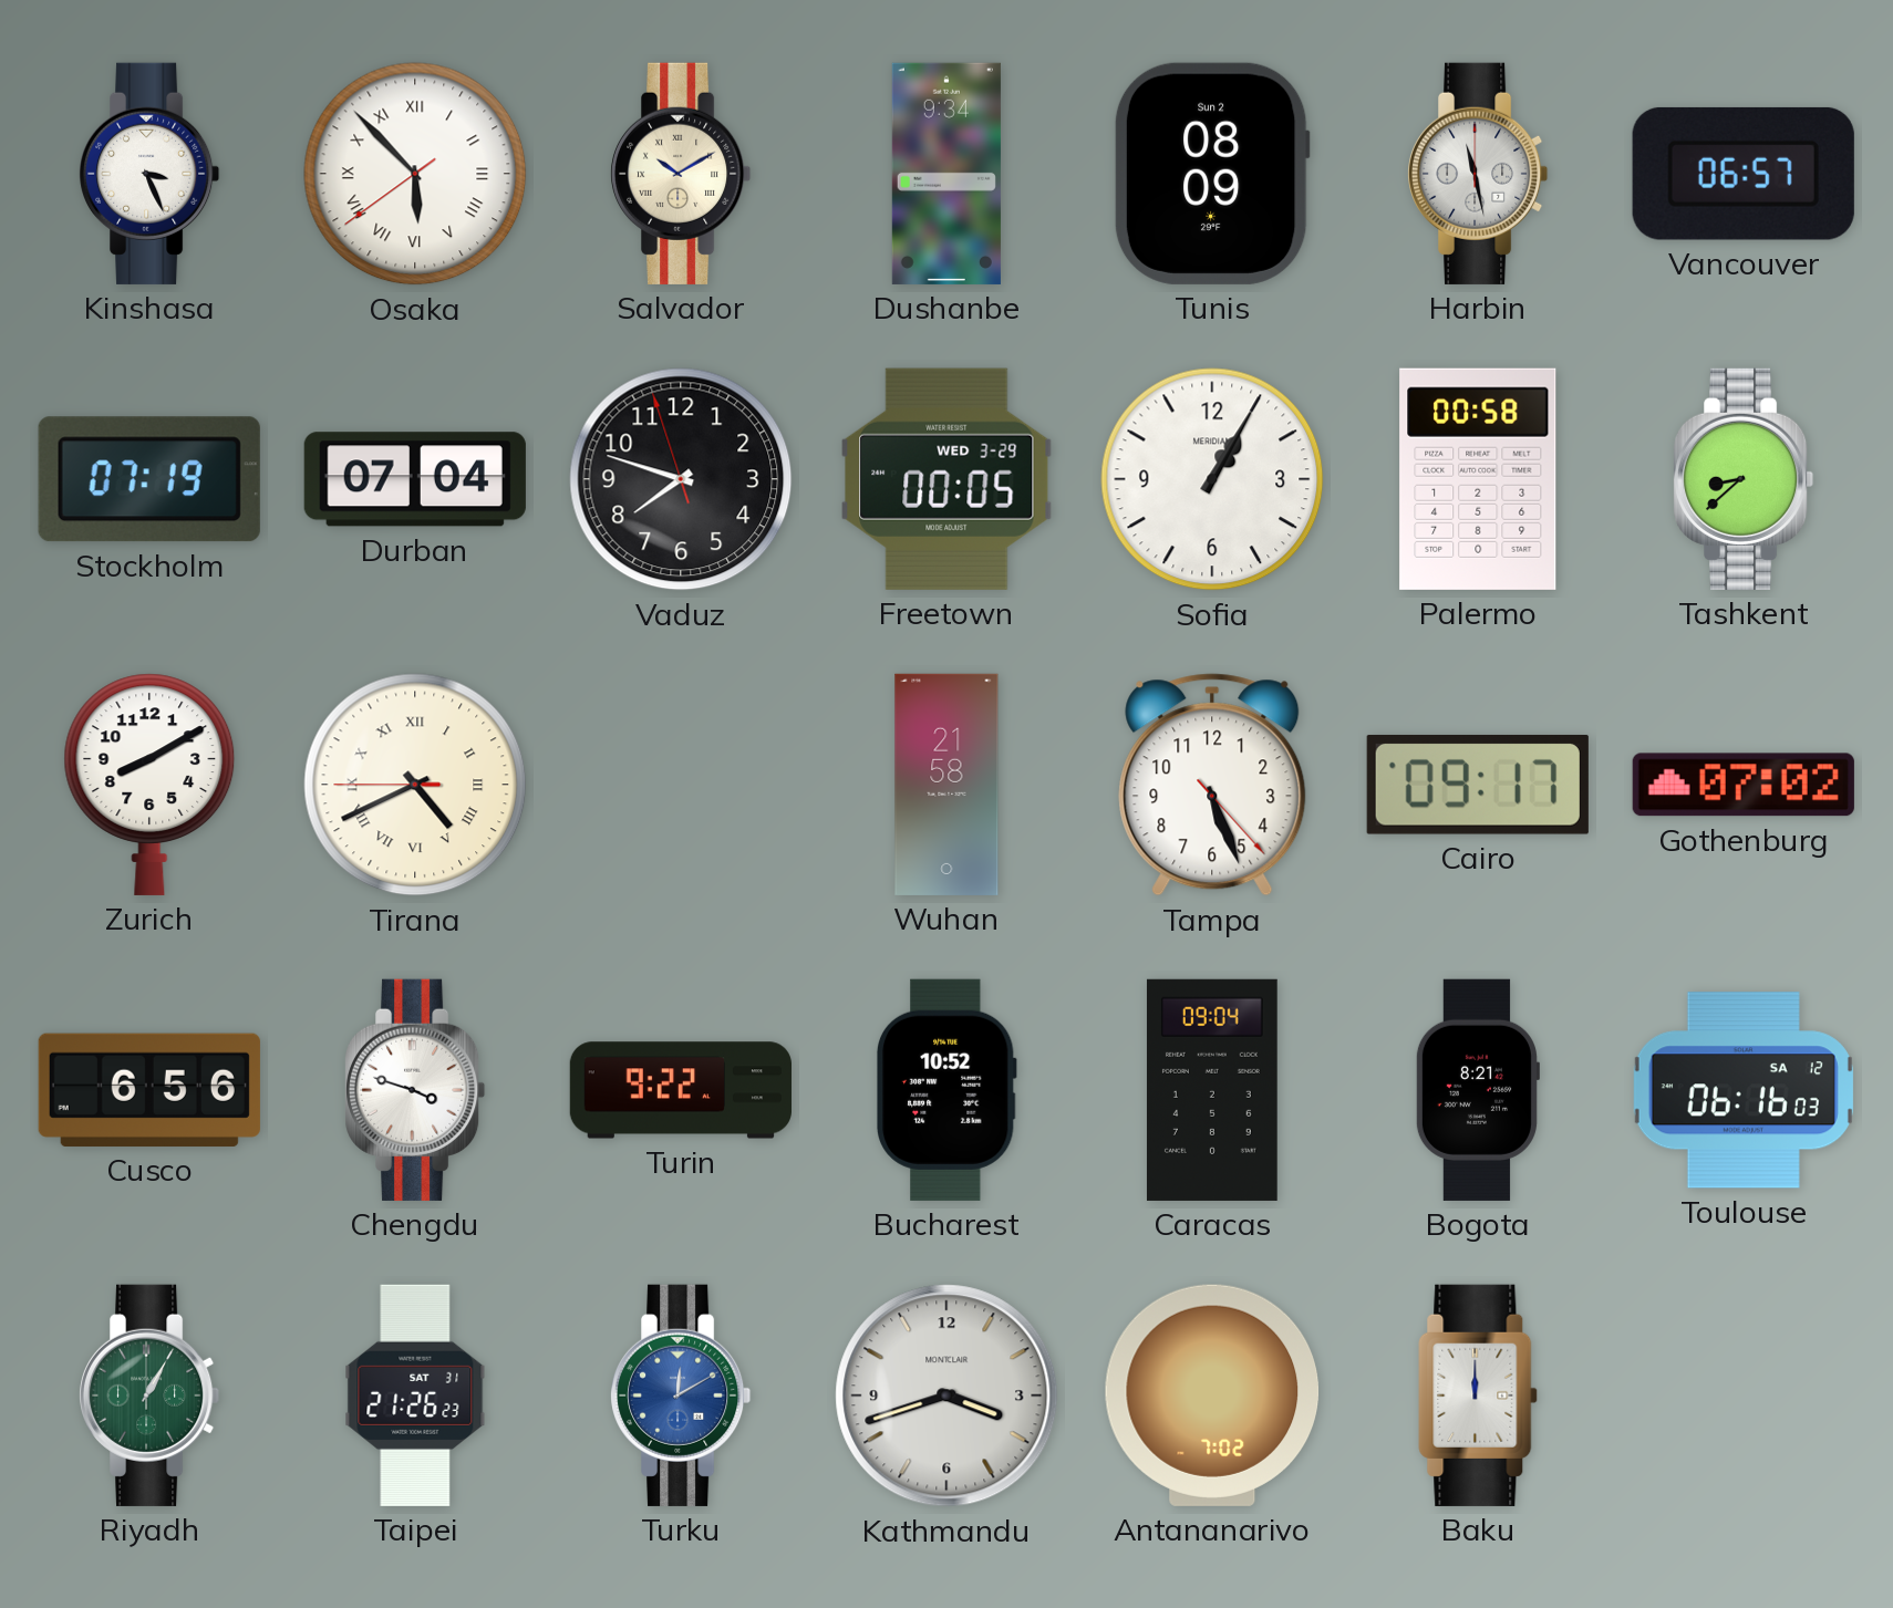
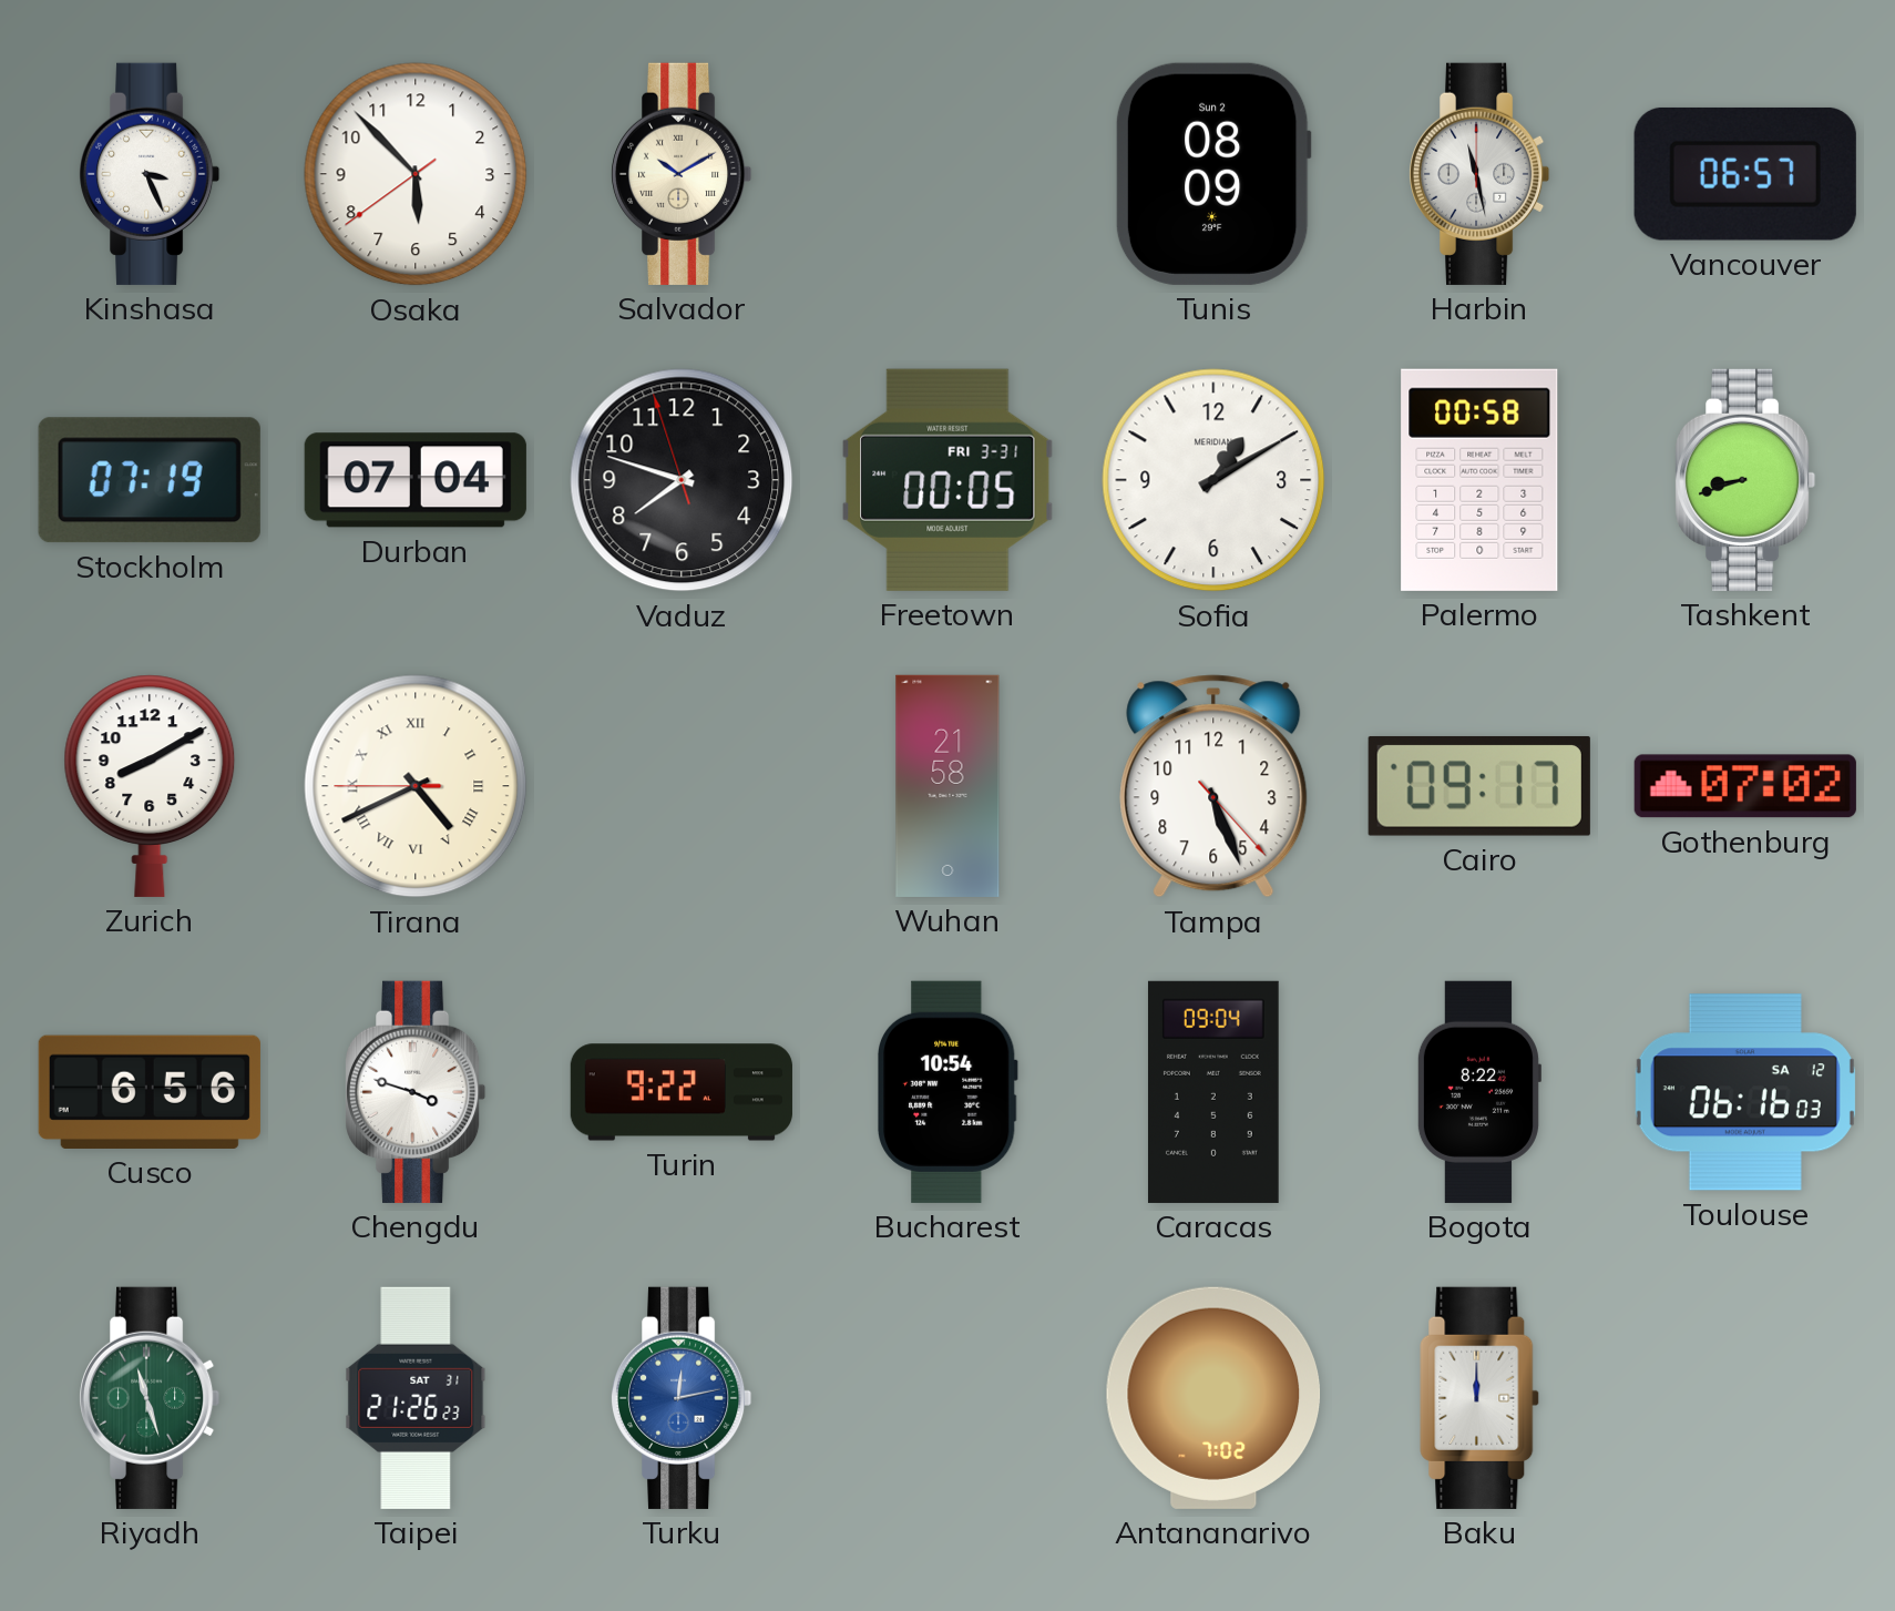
Osaka numerals: Roman -> Arabic
Dushanbe: 9:34 -> none
Freetown date: WED 3-29 -> FRI 3-31
Sofia: 1:05 -> 1:10
Tashkent: 8:38 -> 8:42
Bucharest: 10:52 -> 10:54
Bogota: 8:21 -> 8:22
Riyadh: 1:05 -> 11:27
Turku: 12:10 -> 12:13
Kathmandu: 3:42 -> none
